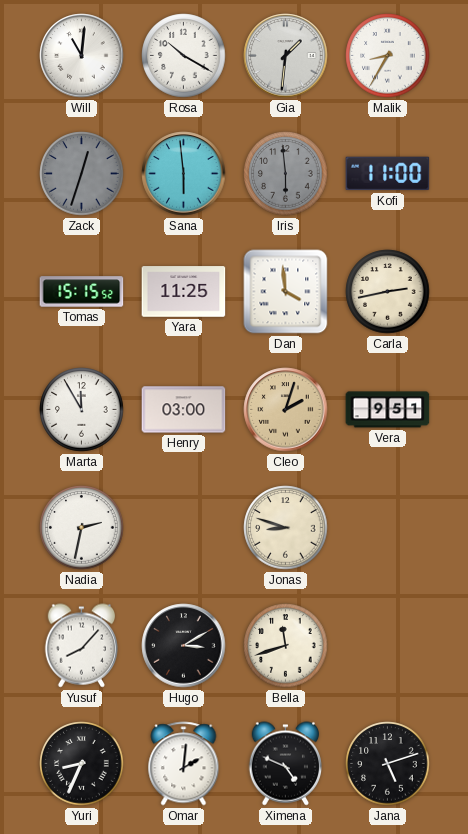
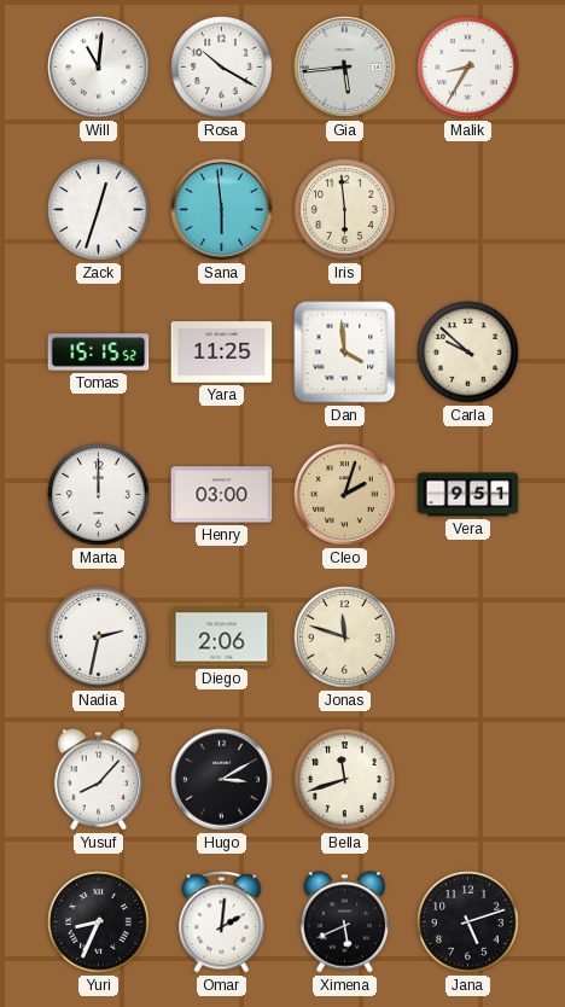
Gia: 1:31 -> 5:44
Zack dial: grey -> white
Iris dial: grey -> cream
Kofi: 11:00 -> none
Carla: 2:43 -> 9:52
Marta: 11:55 -> 12:00
Diego: none -> 2:06
Jonas: 8:48 -> 11:48
Ximena: 4:49 -> 5:41
